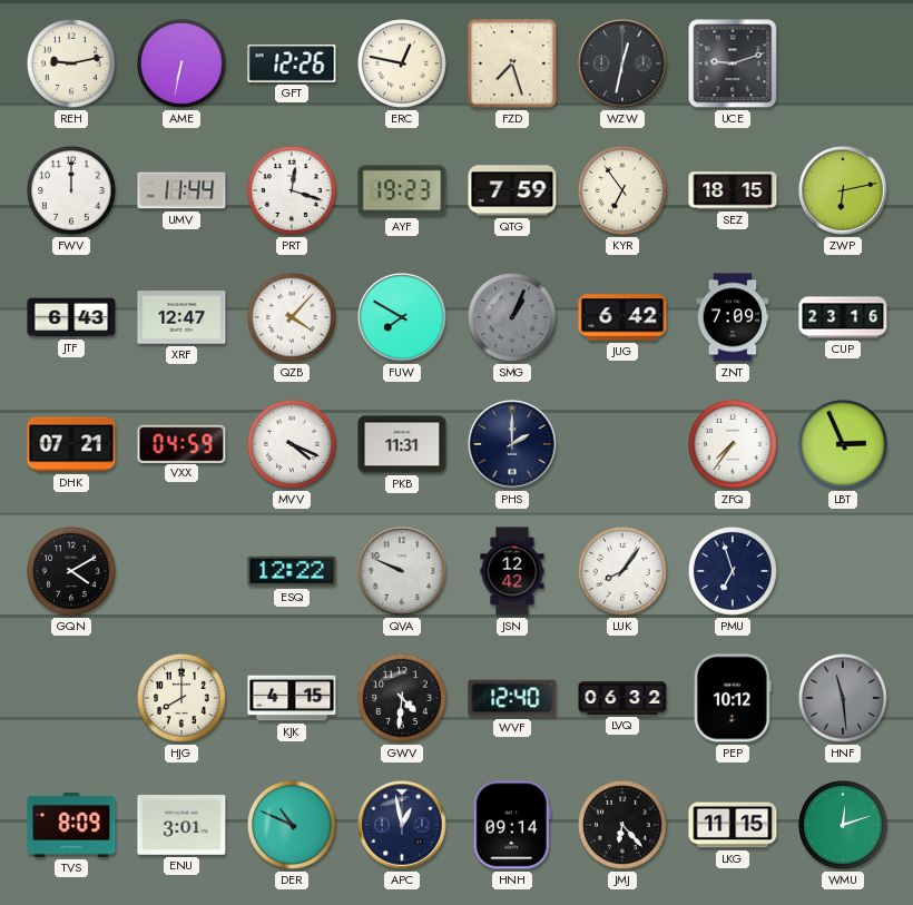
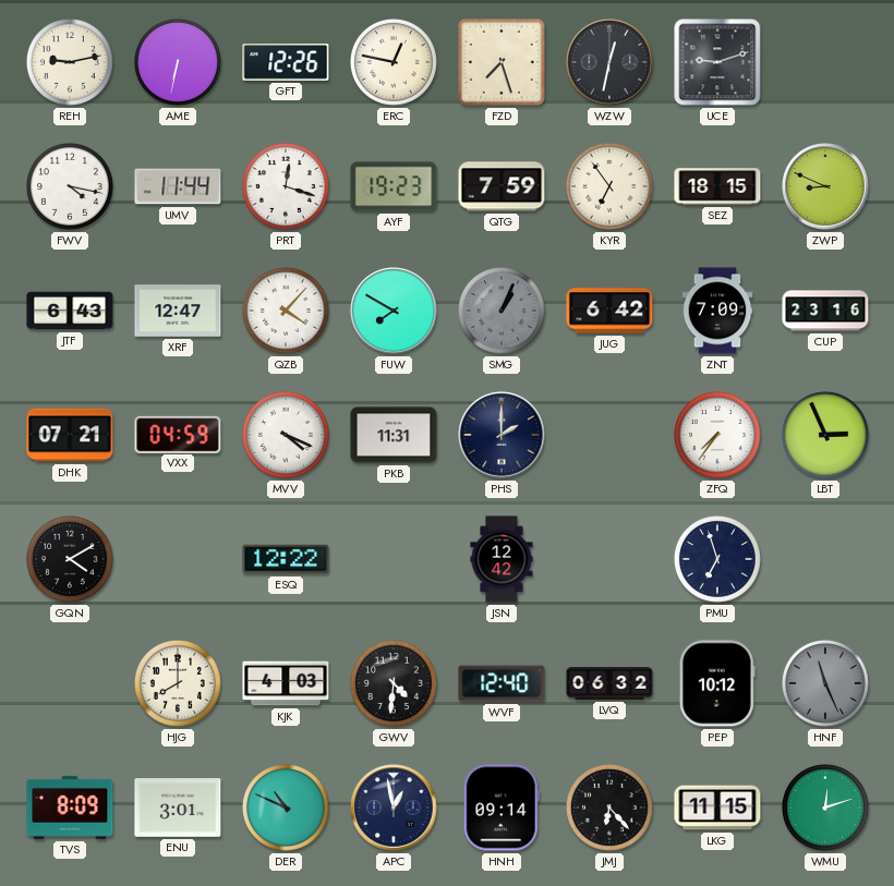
FWV: 12:00 -> 4:17
ZWP: 6:13 -> 8:49
QVA: 9:49 -> none
LUK: 8:06 -> none
KJK: 4:15 -> 4:03
HNF: 11:29 -> 11:26
